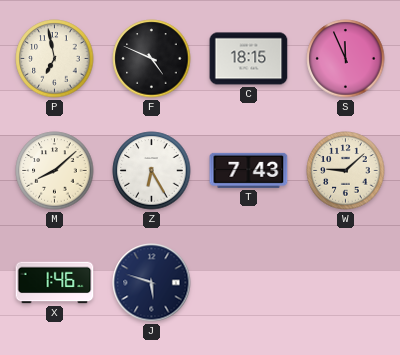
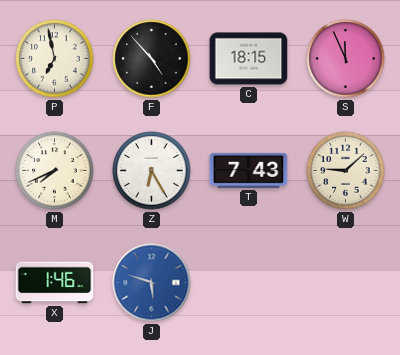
F: 4:49 -> 4:53
M: 8:08 -> 7:41
J dial: navy -> blue
